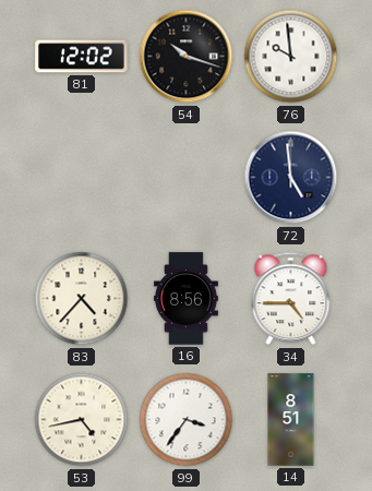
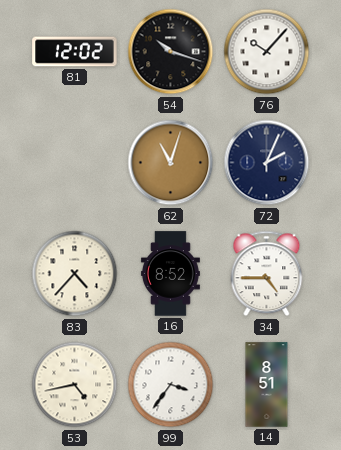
76: 9:59 -> 10:07
62: none -> 11:03
72: 4:59 -> 2:04
16: 8:56 -> 8:52
